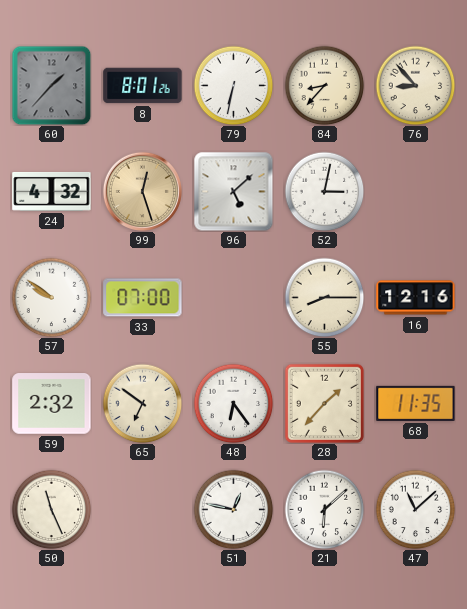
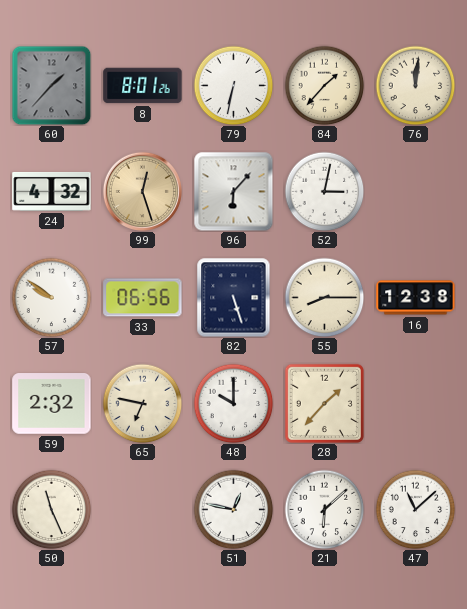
84: 8:37 -> 1:37
76: 8:53 -> 12:01
96: 5:08 -> 6:07
33: 07:00 -> 06:56
82: none -> 5:27
16: 12:16 -> 12:38
65: 6:51 -> 6:47
48: 6:24 -> 10:00
68: 11:35 -> none
